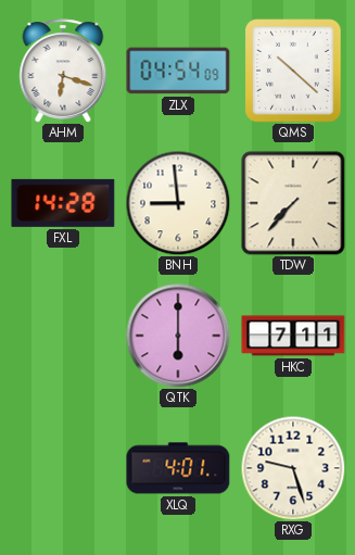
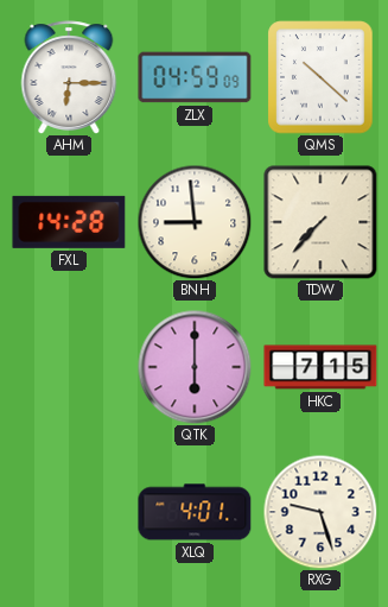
AHM: 6:18 -> 6:15
ZLX: 04:54 -> 04:59
HKC: 7:11 -> 7:15
